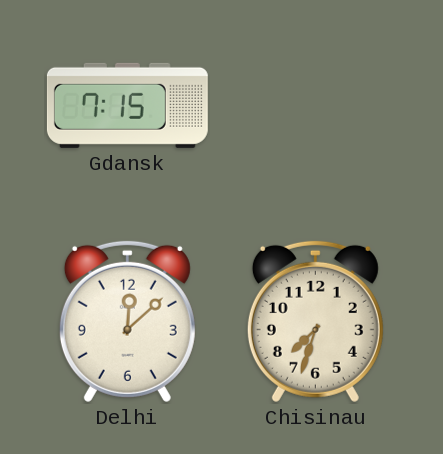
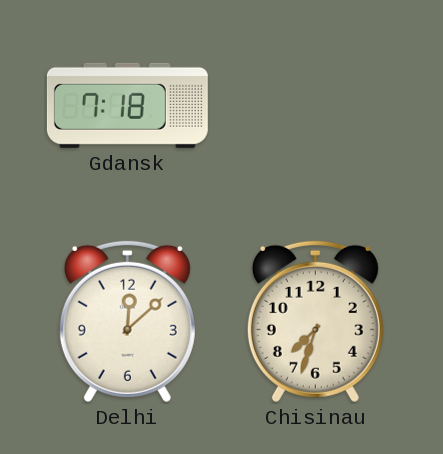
Gdansk: 7:15 -> 7:18
